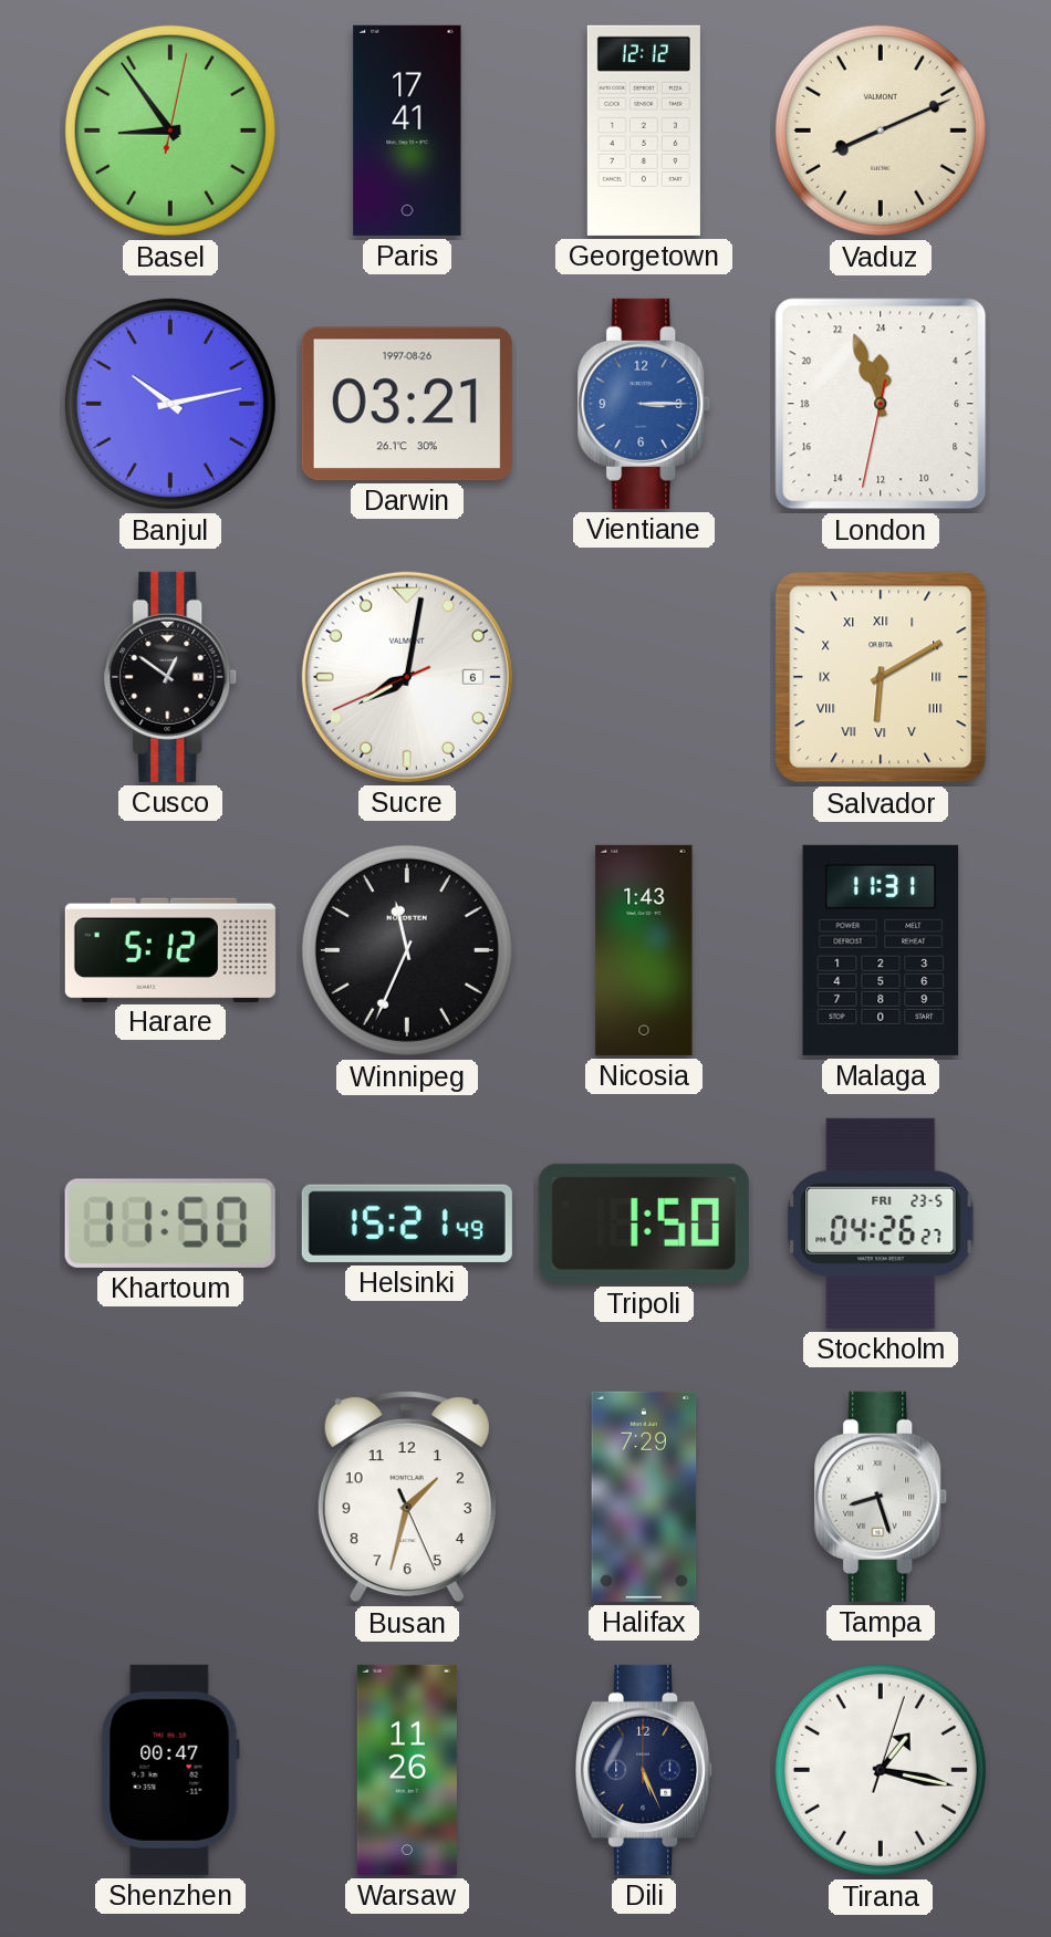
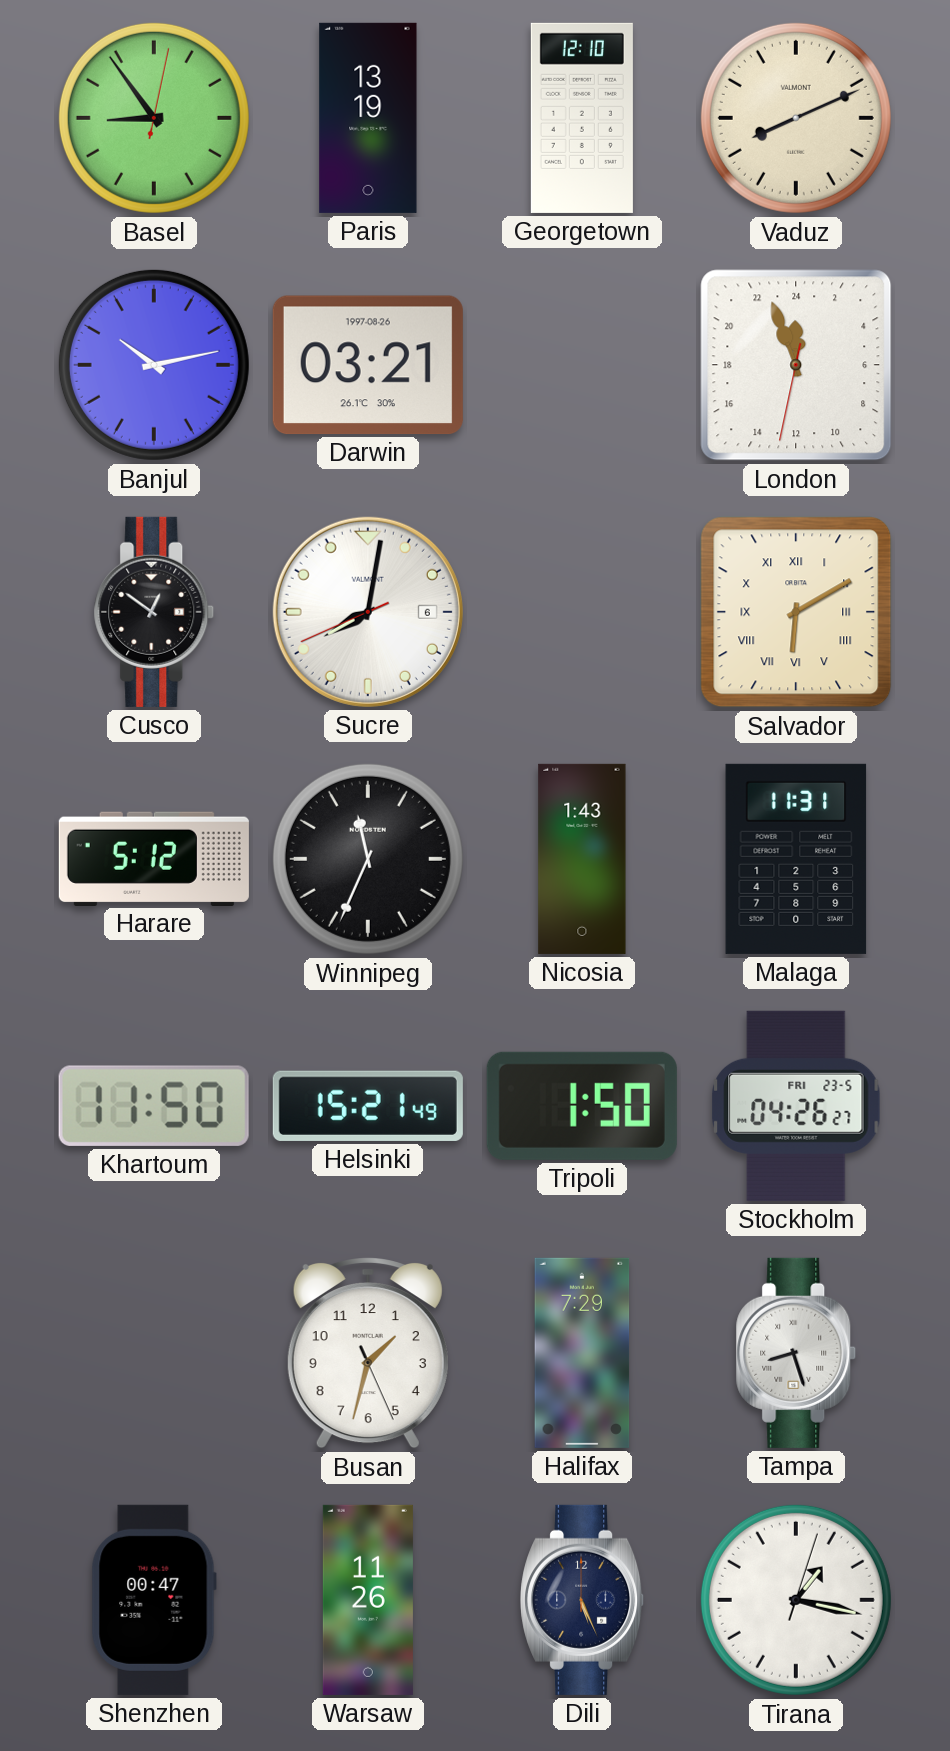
Paris: 17:41 -> 13:19
Georgetown: 12:12 -> 12:10
Vientiane: 3:15 -> none
